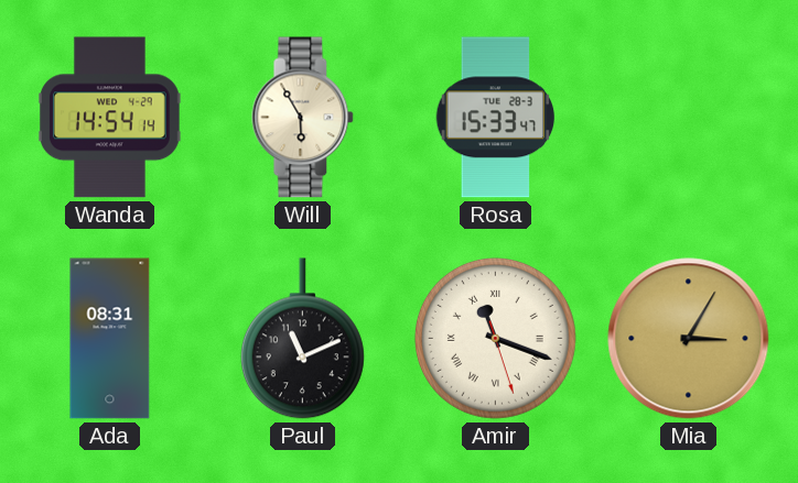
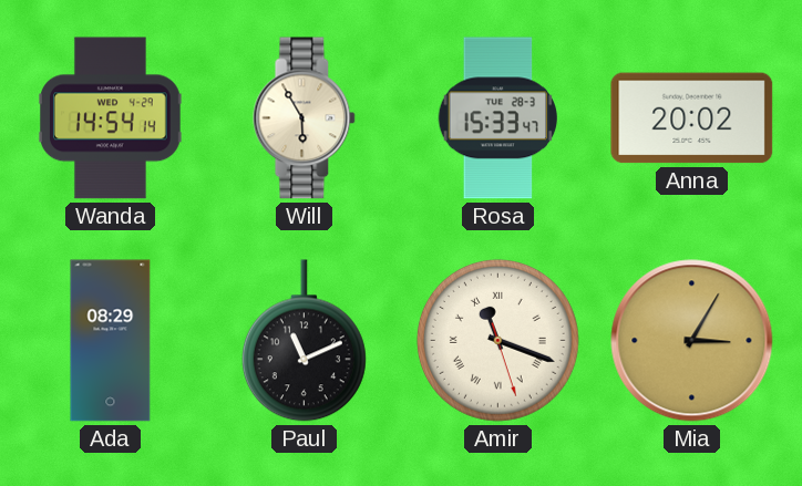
Anna: none -> 20:02
Ada: 08:31 -> 08:29
